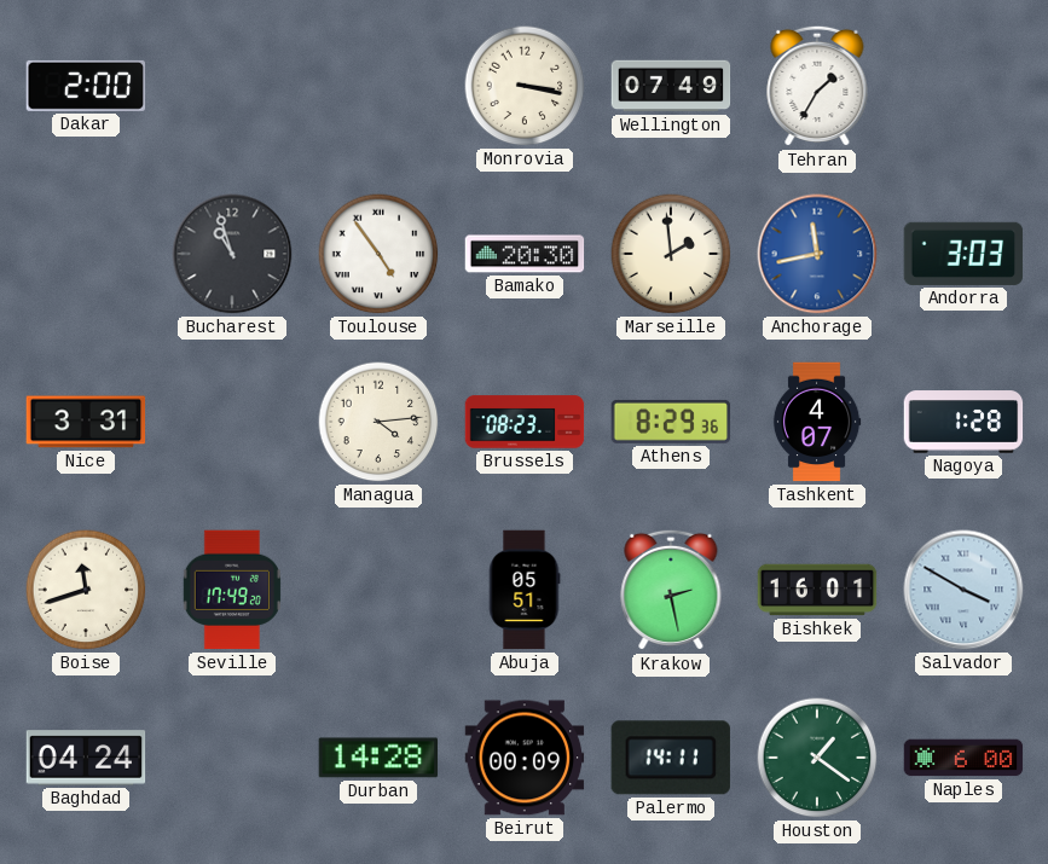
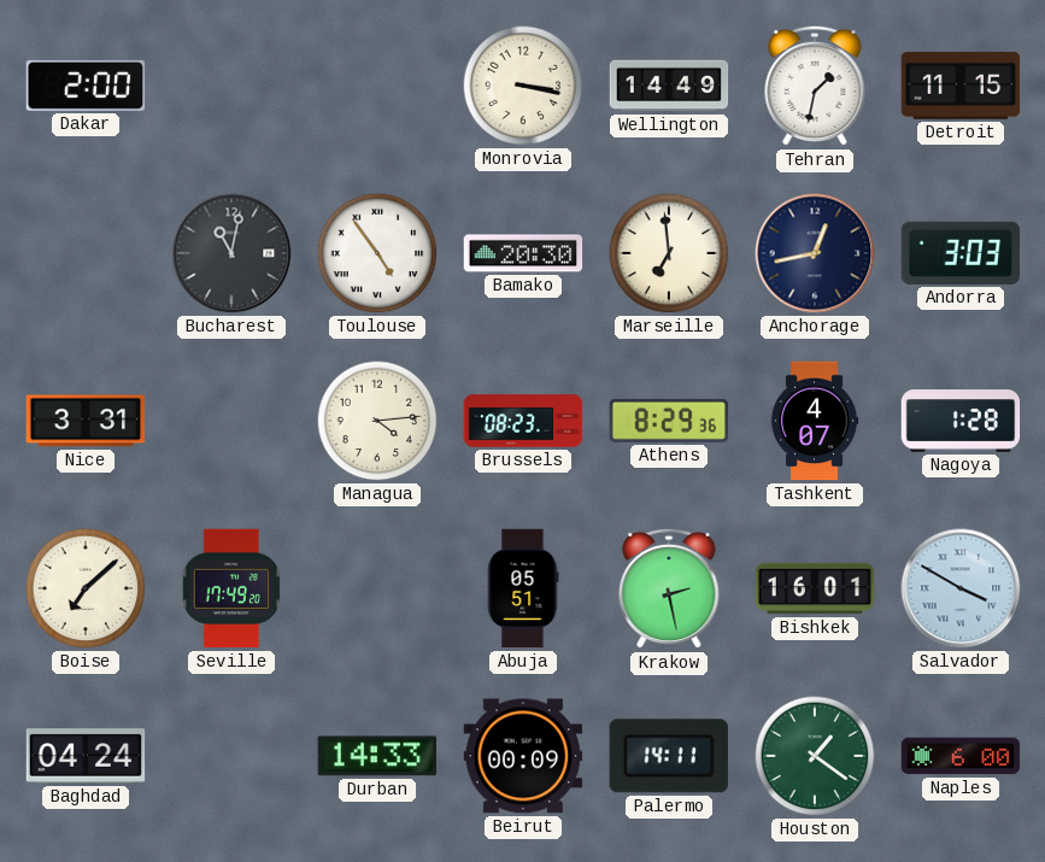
Wellington: 07:49 -> 14:49
Tehran: 1:35 -> 1:32
Detroit: none -> 11:15
Bucharest: 10:57 -> 11:02
Marseille: 1:59 -> 6:59
Anchorage: 11:43 -> 12:43
Anchorage dial: blue -> navy
Boise: 11:42 -> 7:08
Durban: 14:28 -> 14:33
